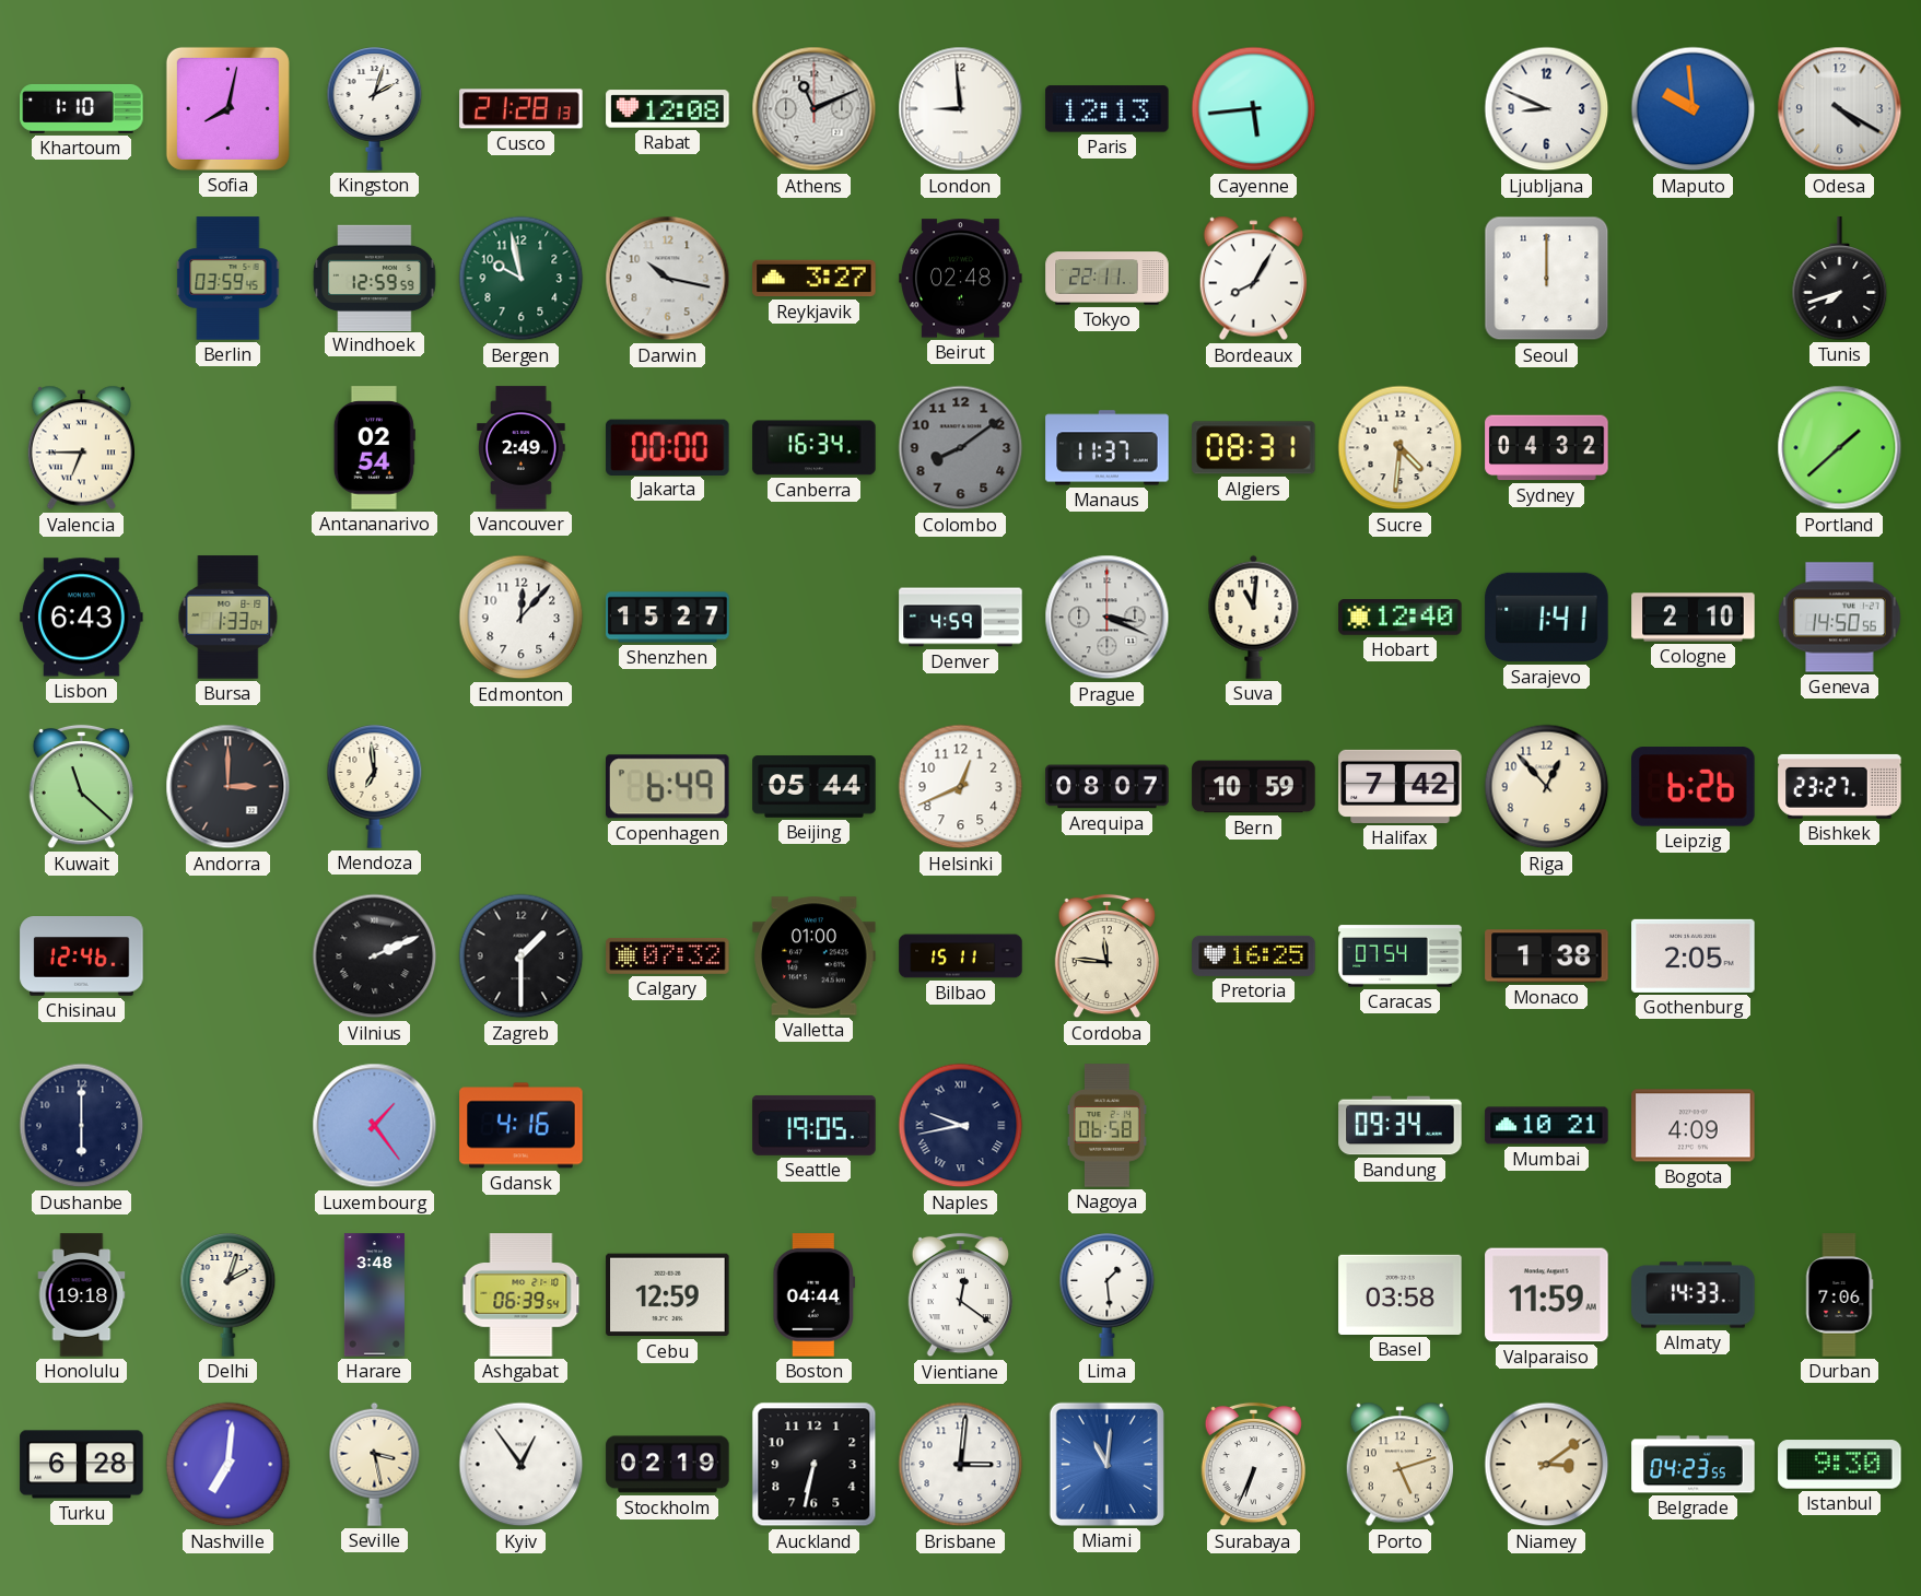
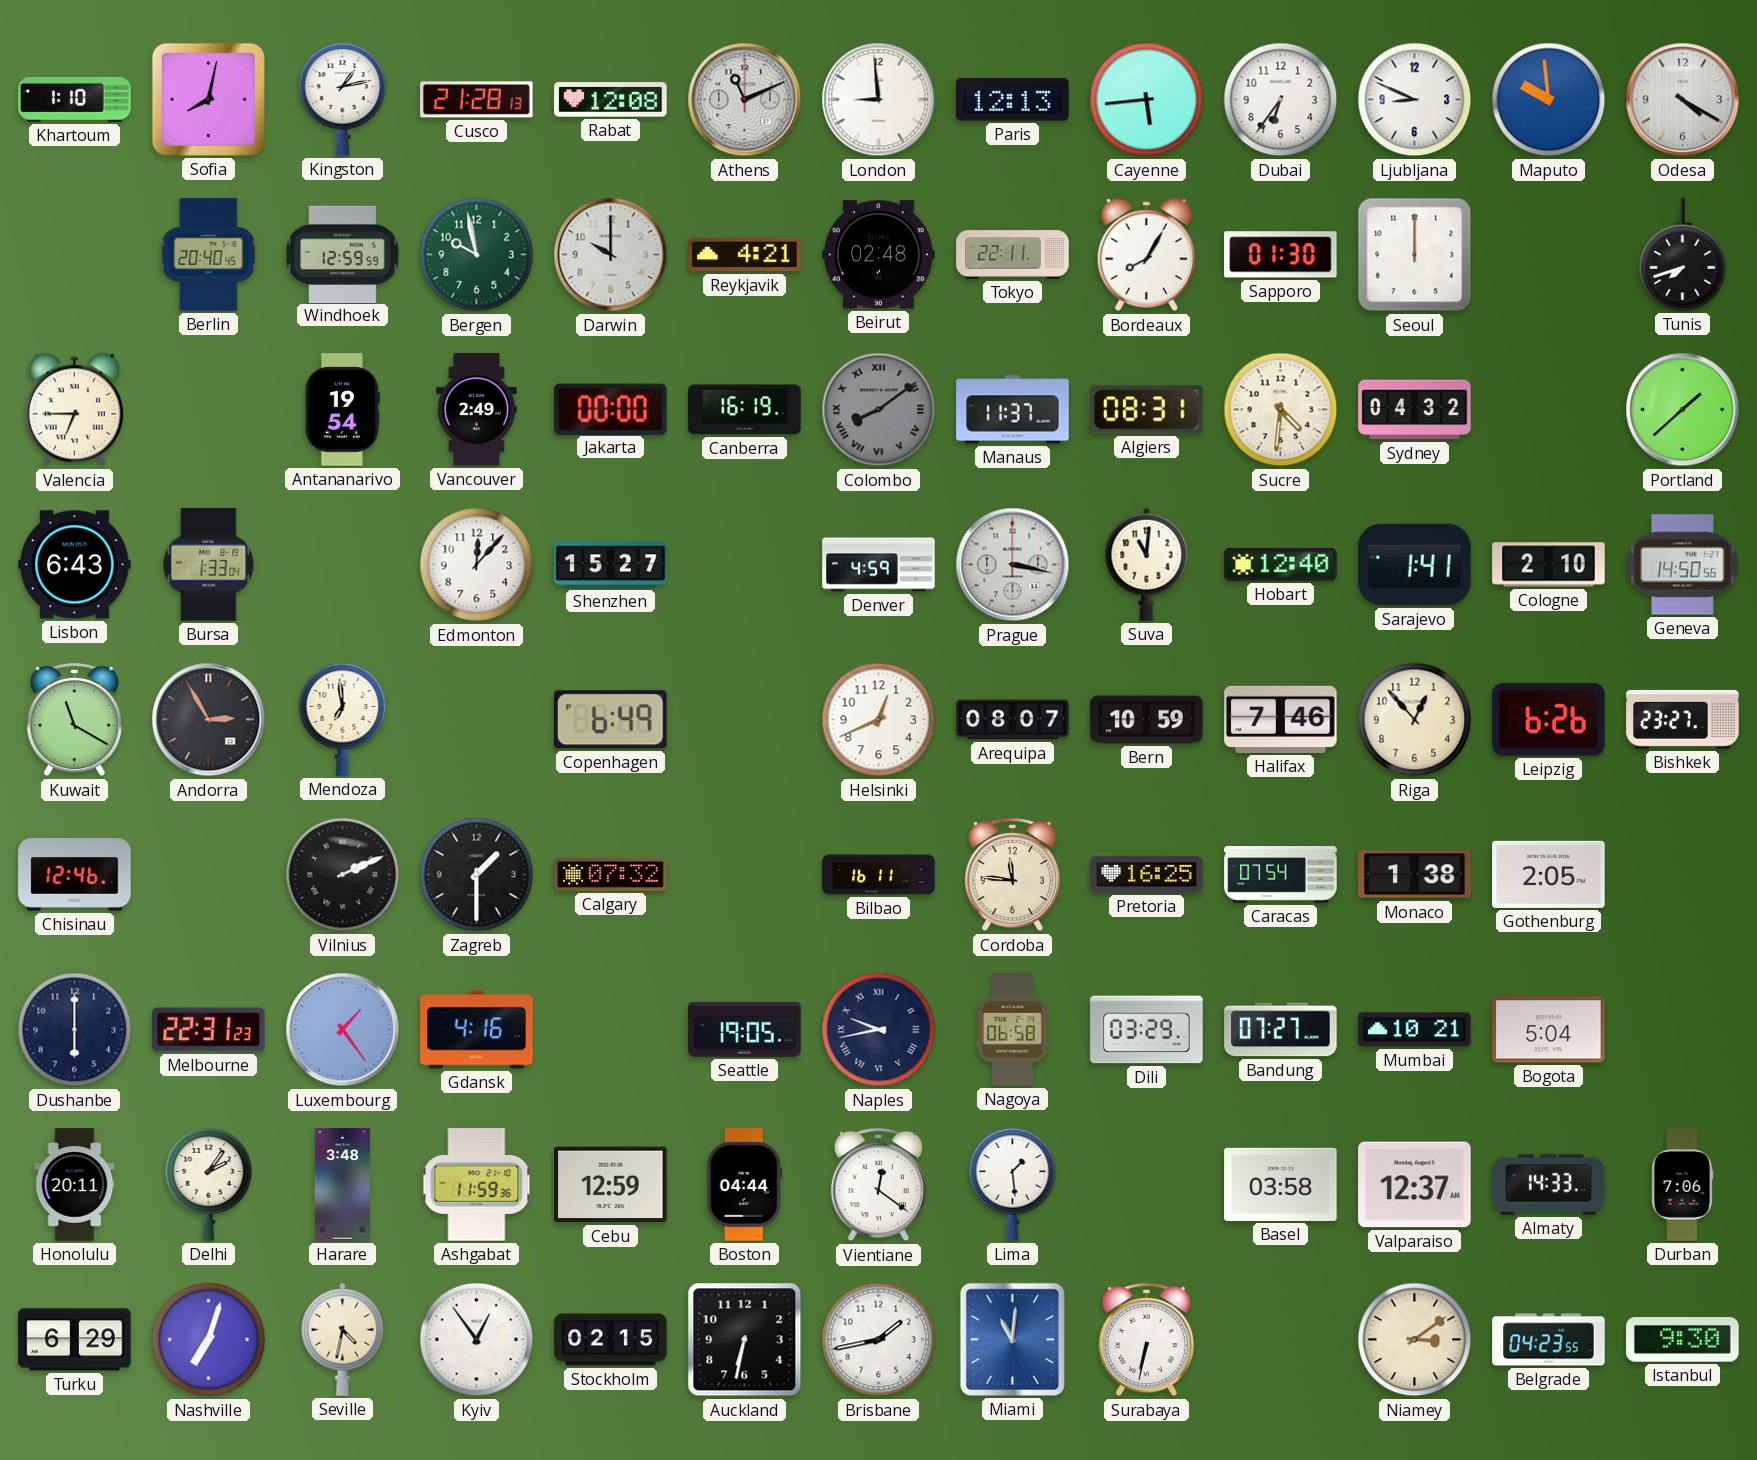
Kingston: 2:03 -> 1:13
Dubai: none -> 6:36
Berlin: 03:59 -> 20:40
Darwin: 10:17 -> 10:00
Reykjavik: 3:27 -> 4:21
Sapporo: none -> 01:30
Antananarivo: 02:54 -> 19:54
Canberra: 16:34 -> 16:19
Colombo numerals: Arabic -> Roman
Prague: 3:19 -> 3:17
Kuwait: 11:22 -> 11:20
Andorra: 3:00 -> 2:55
Beijing: 05:44 -> none
Halifax: 7:42 -> 7:46
Valletta: 01:00 -> none
Bilbao: 15:11 -> 16:11
Melbourne: none -> 22:31
Dili: none -> 03:29
Bandung: 09:34 -> 07:27
Bogota: 4:09 -> 5:04
Honolulu: 19:18 -> 20:11
Delhi: 2:03 -> 2:06
Ashgabat: 06:39 -> 11:59
Valparaiso: 11:59 -> 12:37
Turku: 6:28 -> 6:29
Nashville: 7:01 -> 7:03
Seville: 3:28 -> 4:32
Stockholm: 02:19 -> 02:15
Brisbane: 3:01 -> 1:43
Surabaya: 6:34 -> 6:32
Porto: 5:12 -> none
